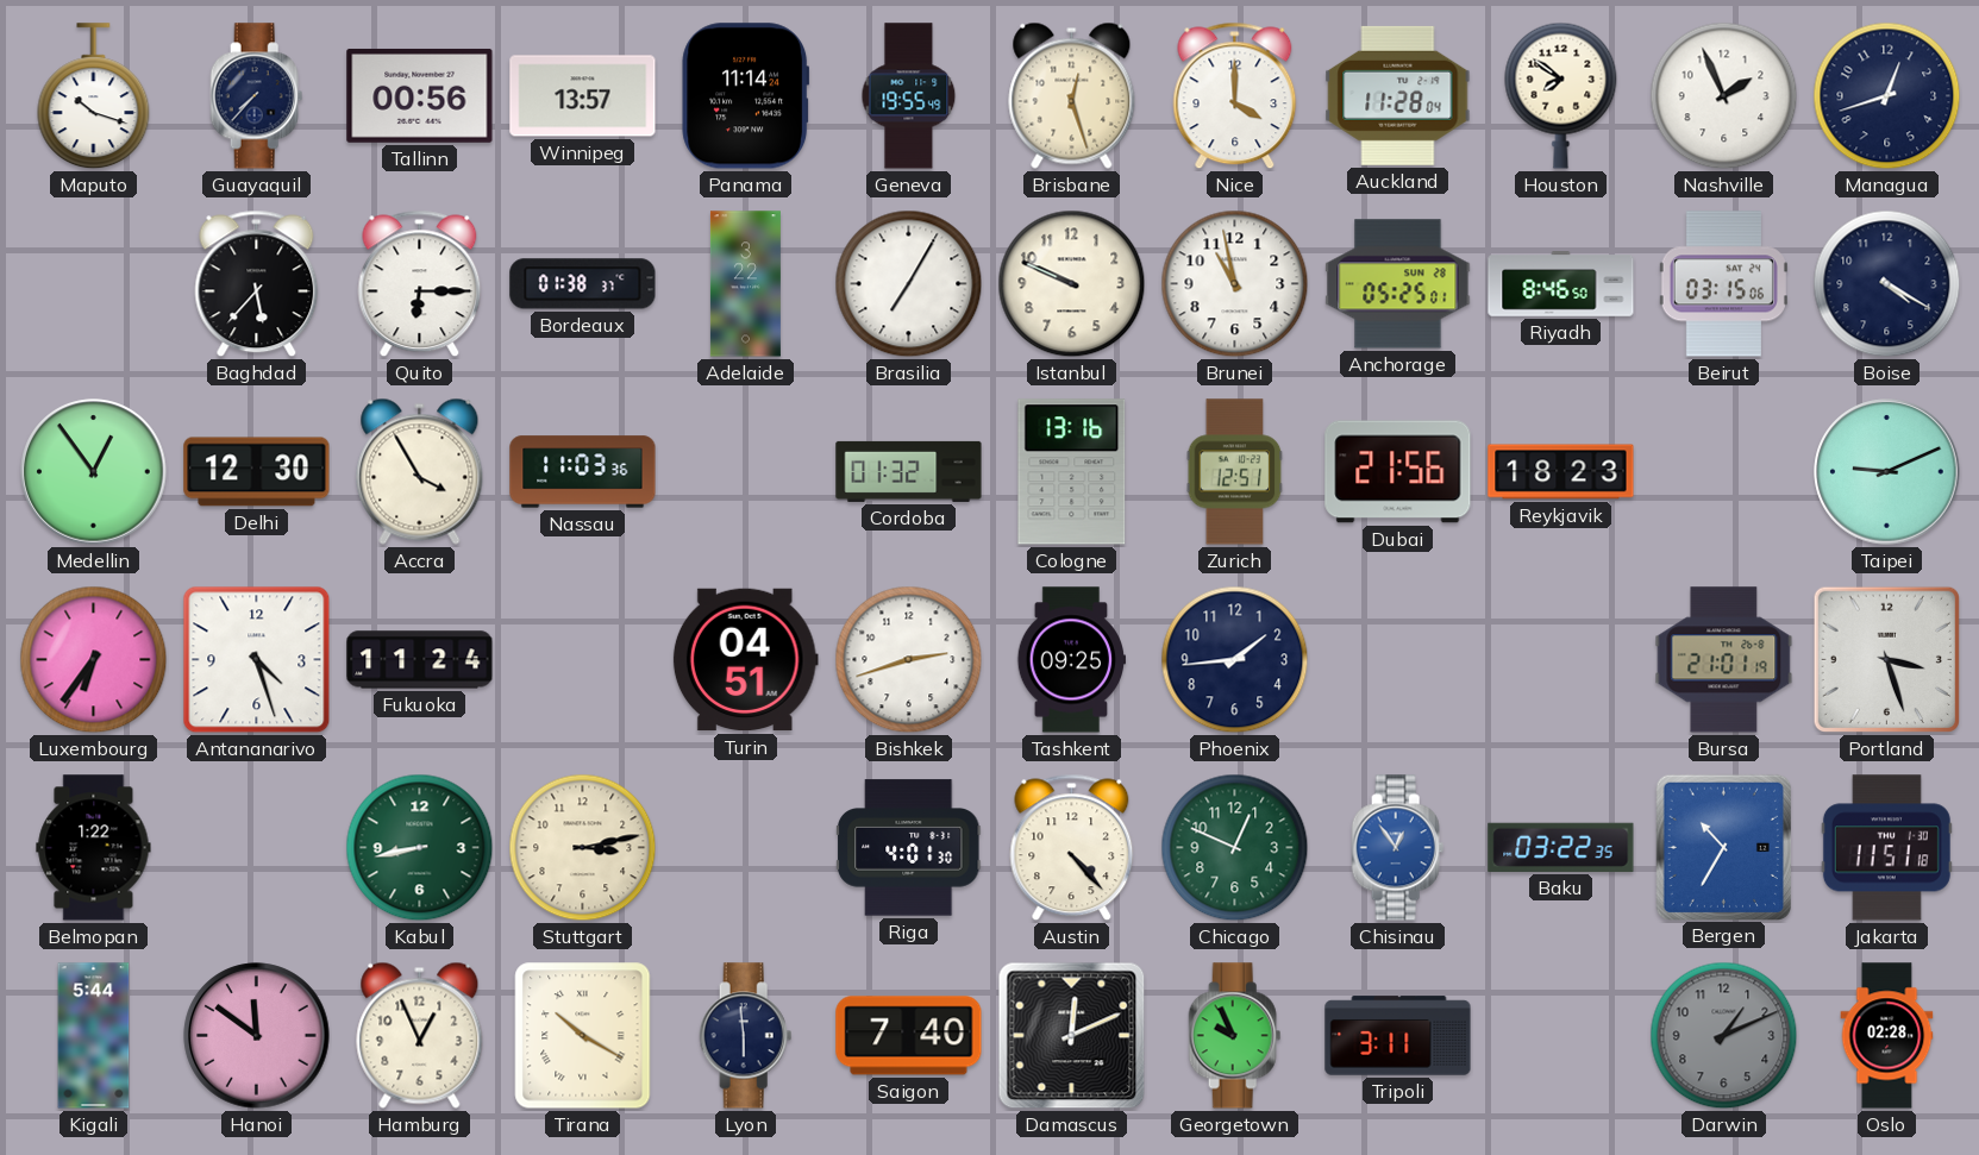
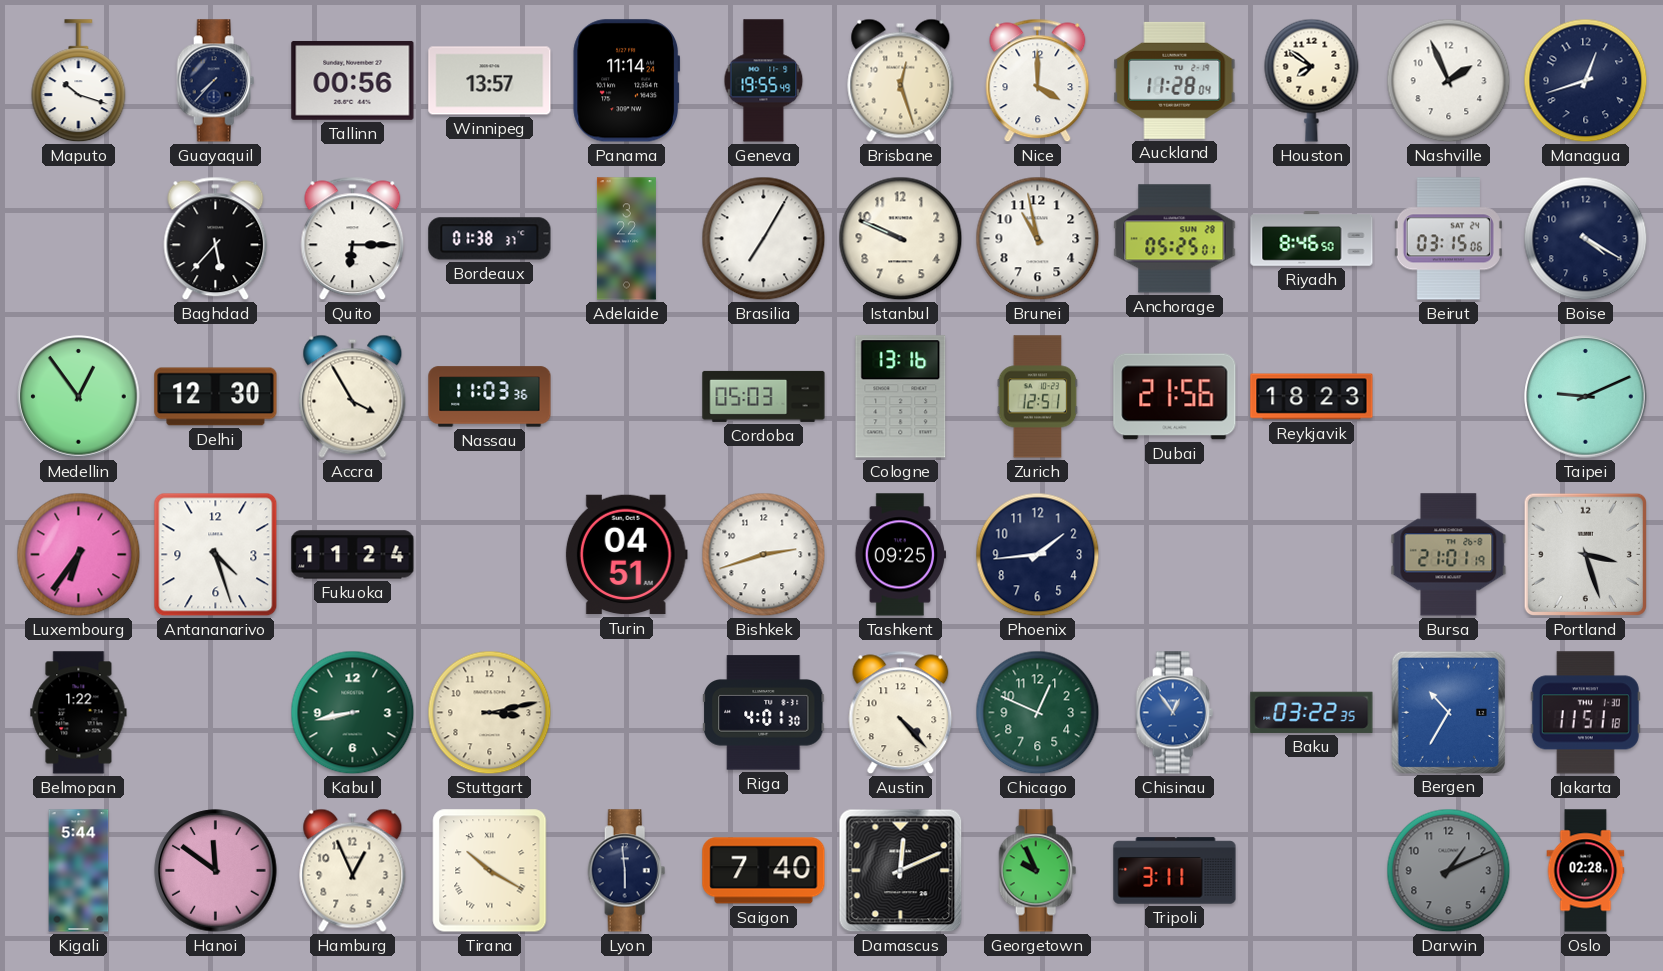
Cordoba: 01:32 -> 05:03
